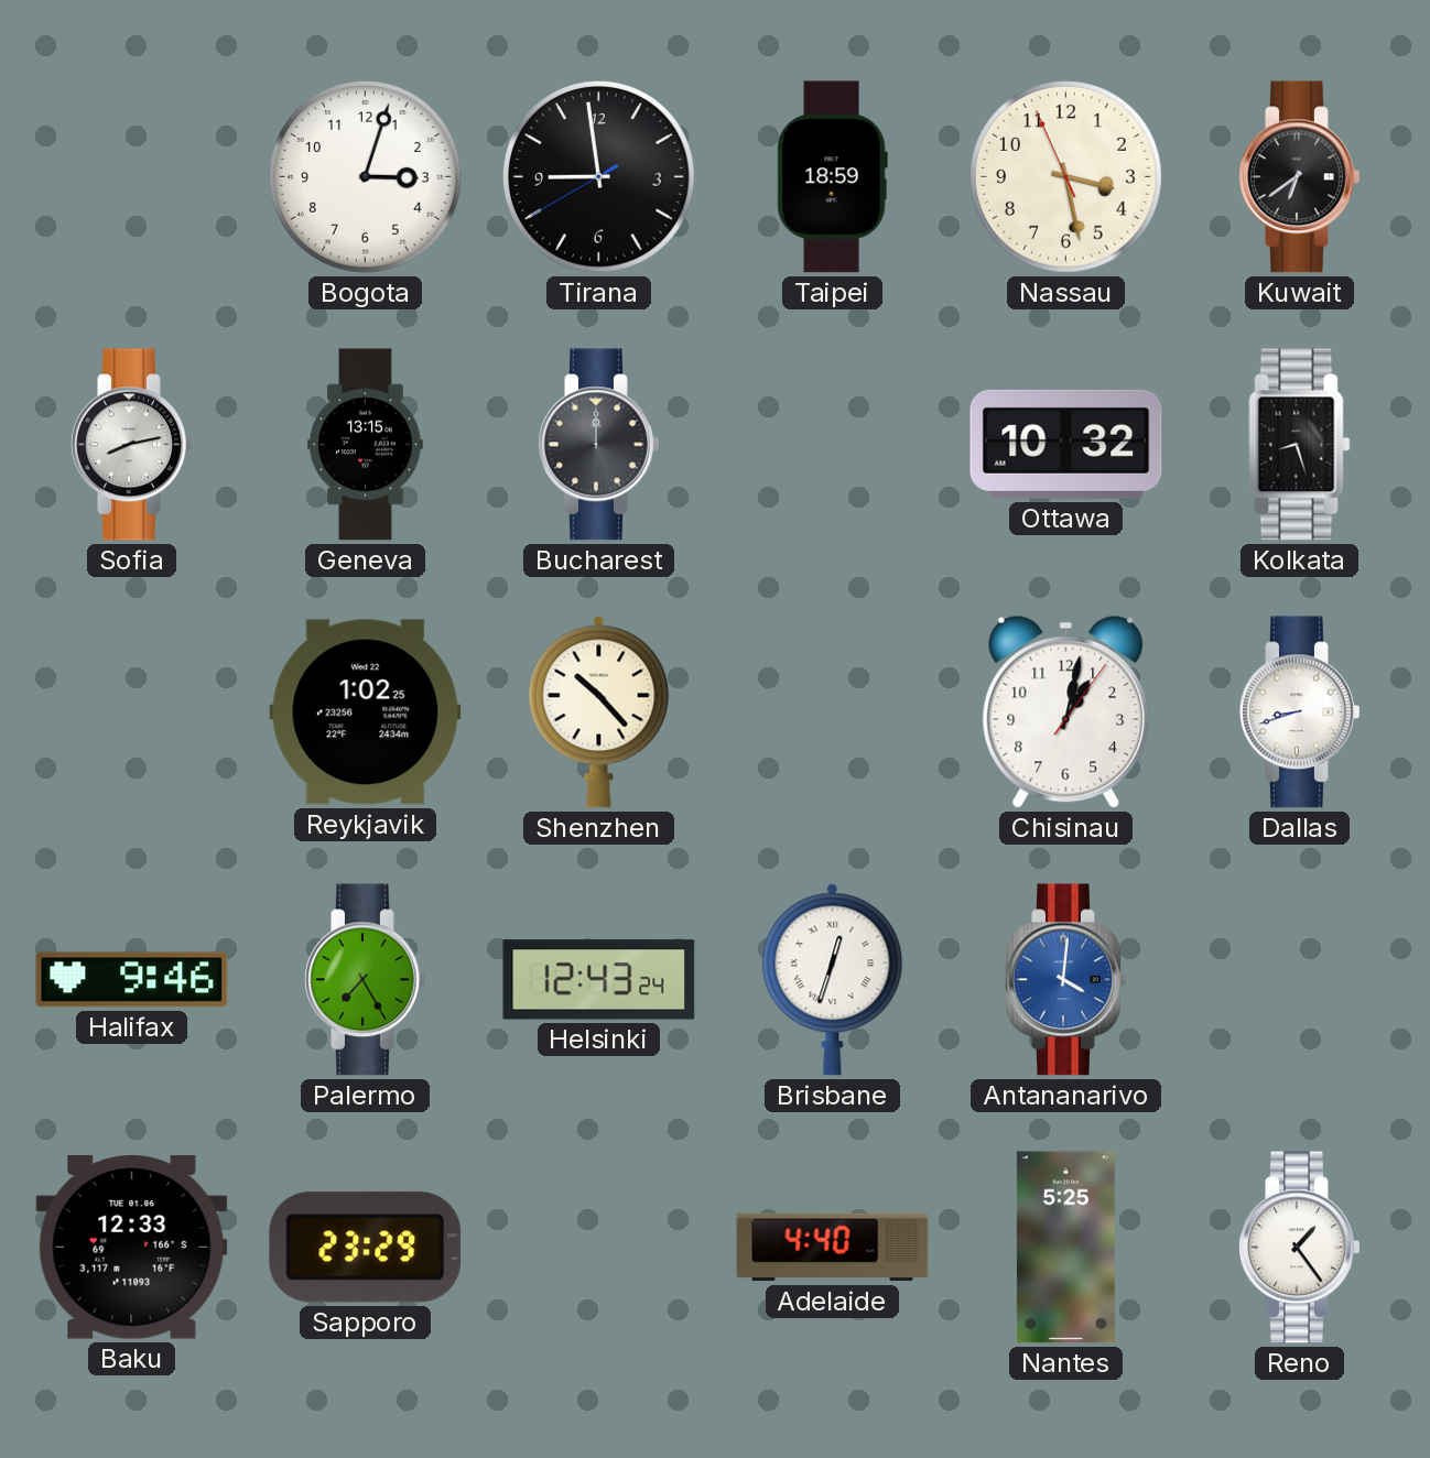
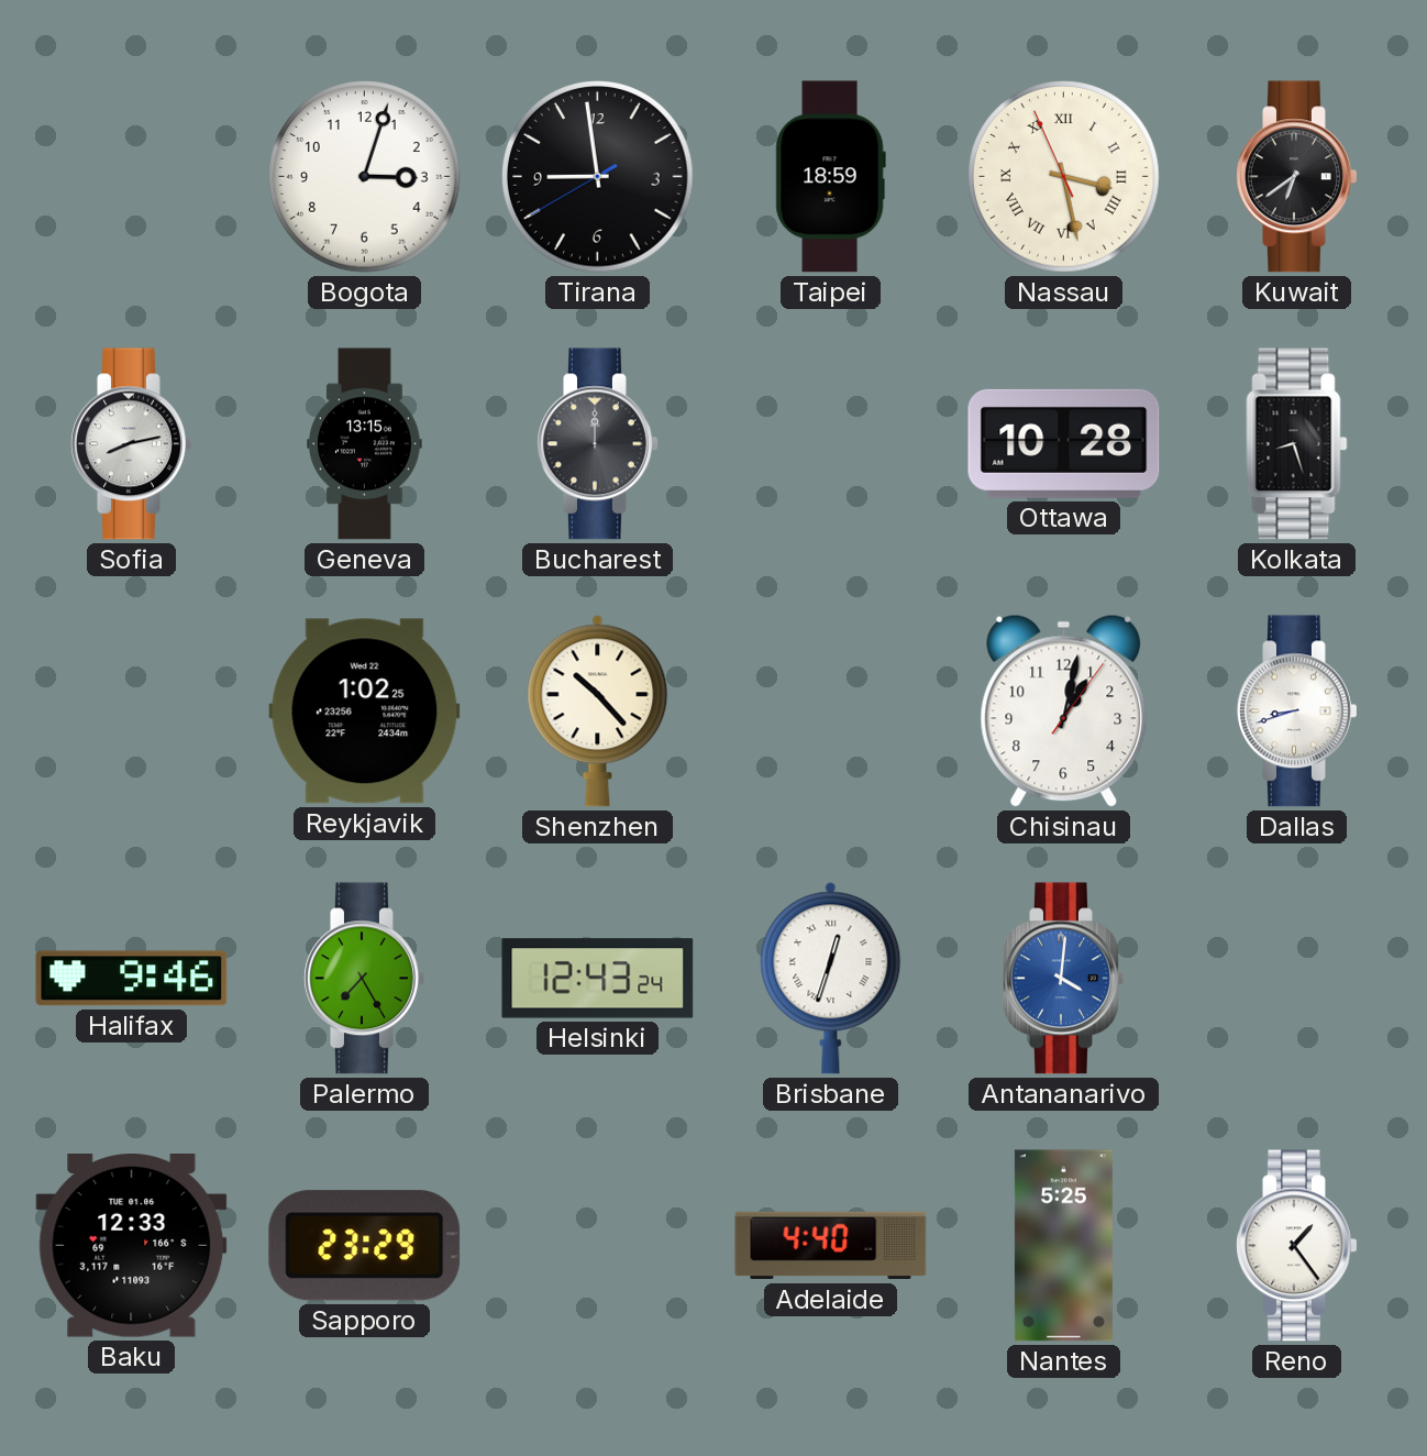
Nassau numerals: Arabic -> Roman
Ottawa: 10:32 -> 10:28
